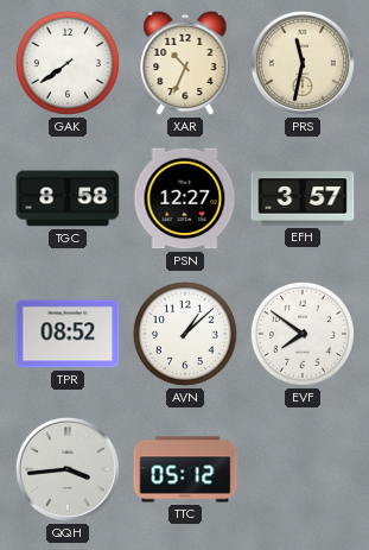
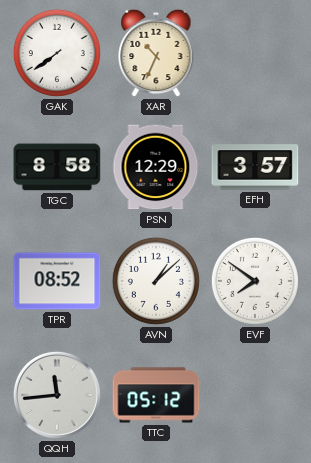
PRS: 11:32 -> none
PSN: 12:27 -> 12:29
QQH: 3:44 -> 11:44
